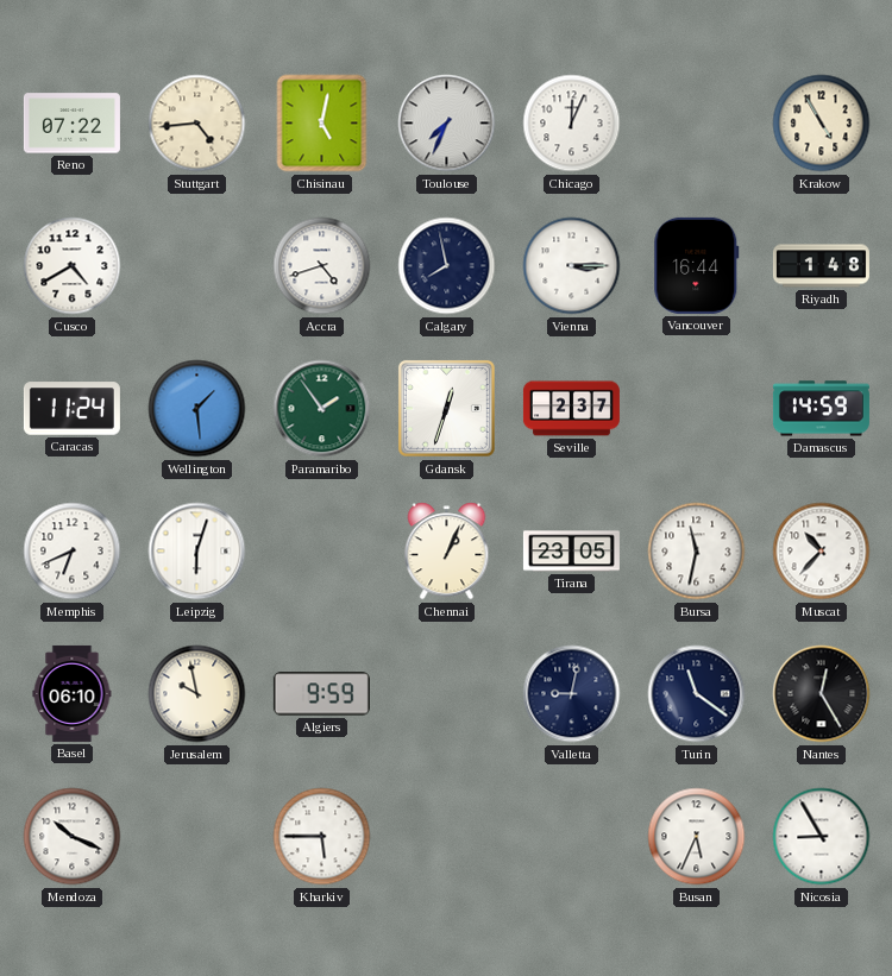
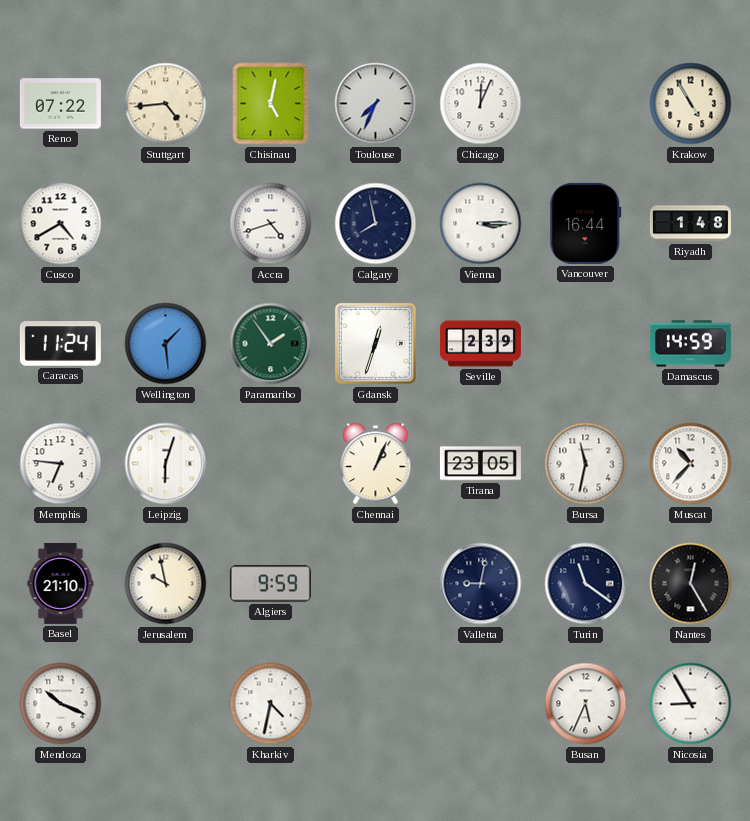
Seville: 2:37 -> 2:39
Memphis: 6:41 -> 6:46
Basel: 06:10 -> 21:10
Kharkiv: 5:45 -> 4:32
